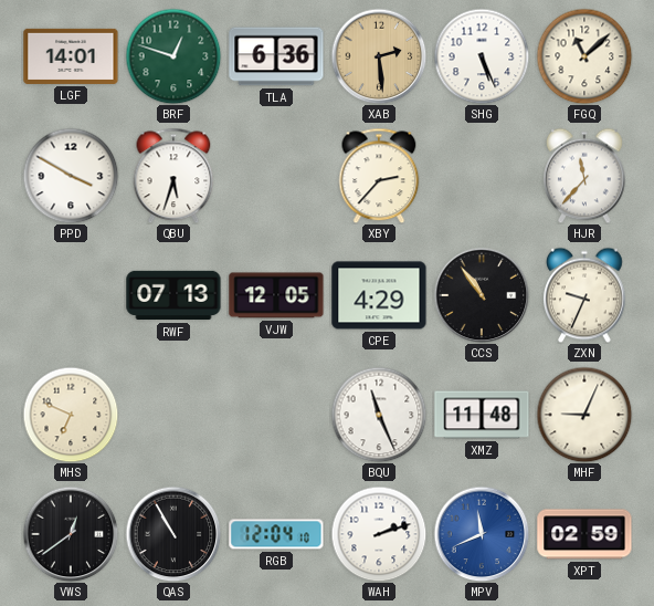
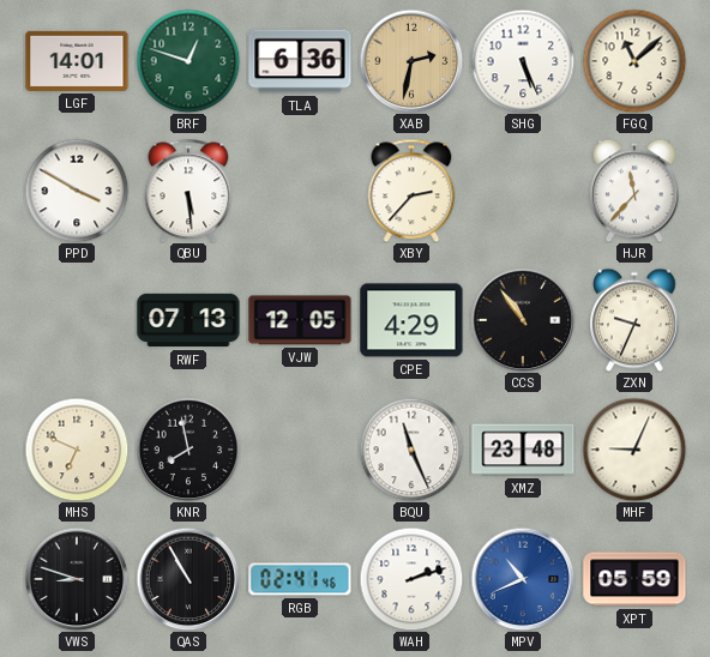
XAB: 2:29 -> 2:32
QBU: 5:33 -> 5:29
KNR: none -> 7:58
XMZ: 11:48 -> 23:48
VWS: 12:39 -> 8:48
RGB: 12:04 -> 02:41
MPV: 11:41 -> 10:41
XPT: 02:59 -> 05:59
